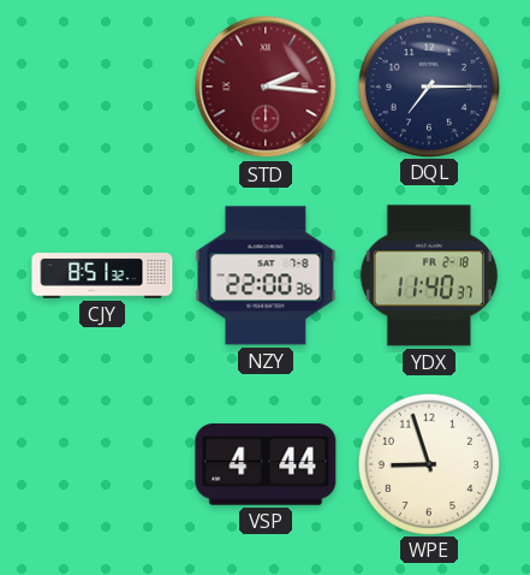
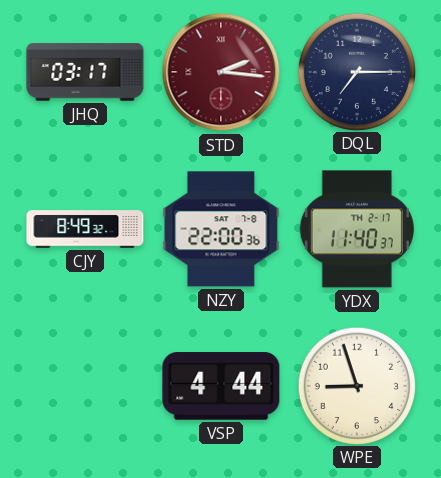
JHQ: none -> 03:17
CJY: 8:51 -> 8:49
YDX date: FR 2-18 -> TH 2-17
